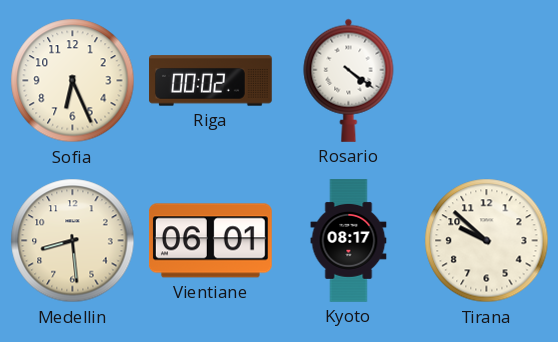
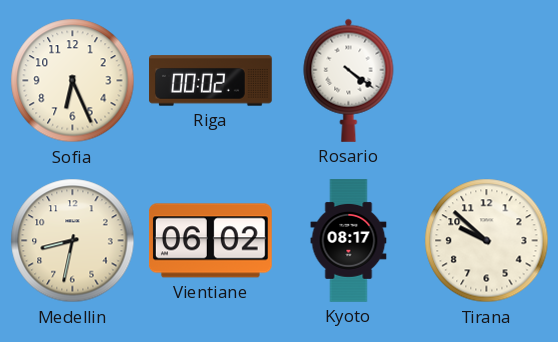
Medellin: 8:29 -> 8:32
Vientiane: 06:01 -> 06:02
